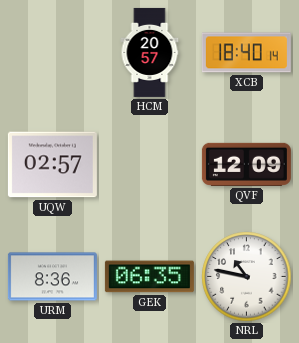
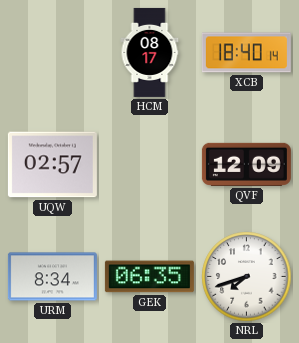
HCM: 20:57 -> 08:17
URM: 8:36 -> 8:34
NRL: 10:47 -> 7:42
